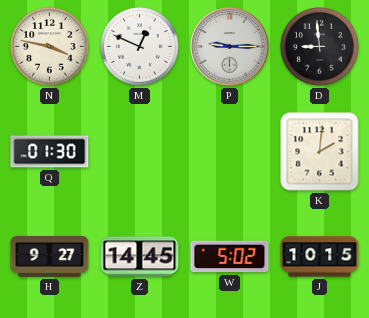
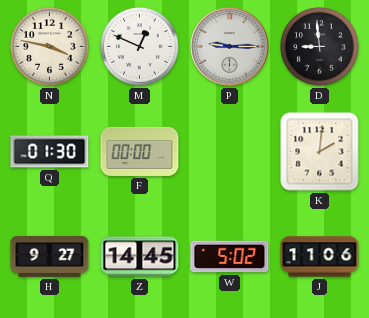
F: none -> 00:00
J: 10:15 -> 11:06
